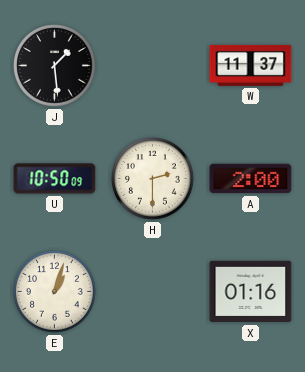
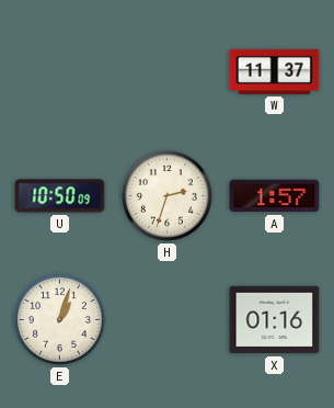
J: 1:29 -> none
H: 2:30 -> 2:33
A: 2:00 -> 1:57
